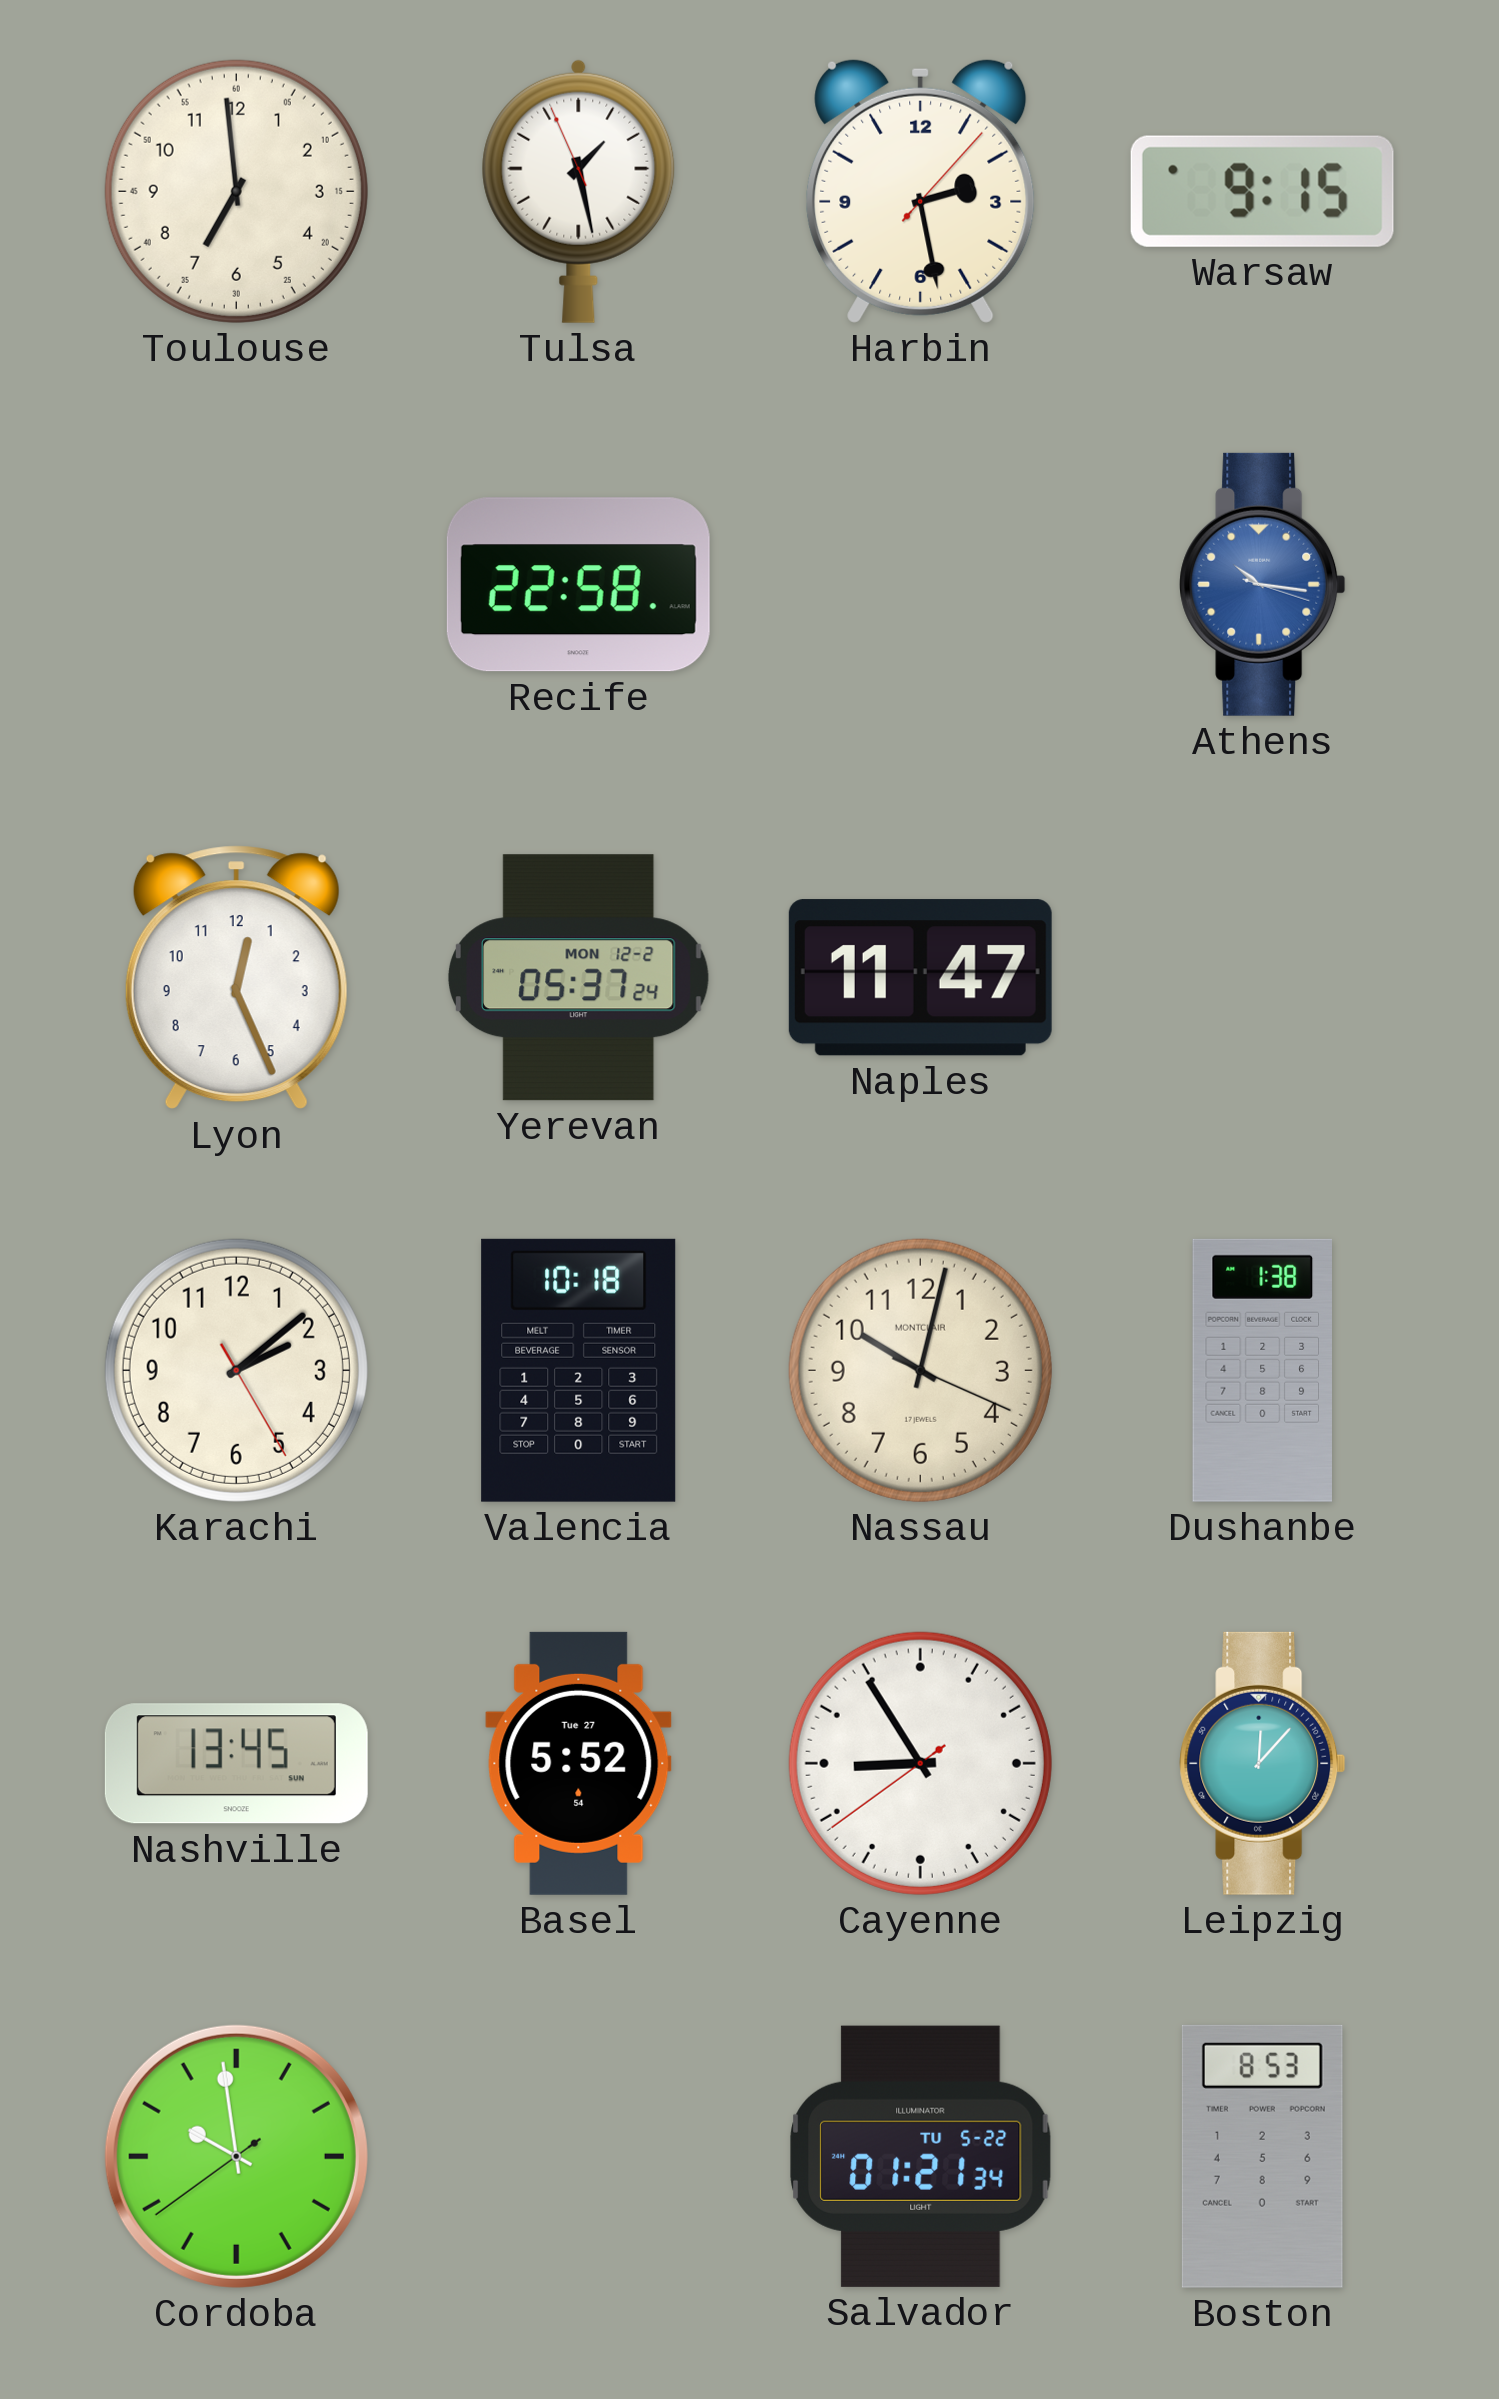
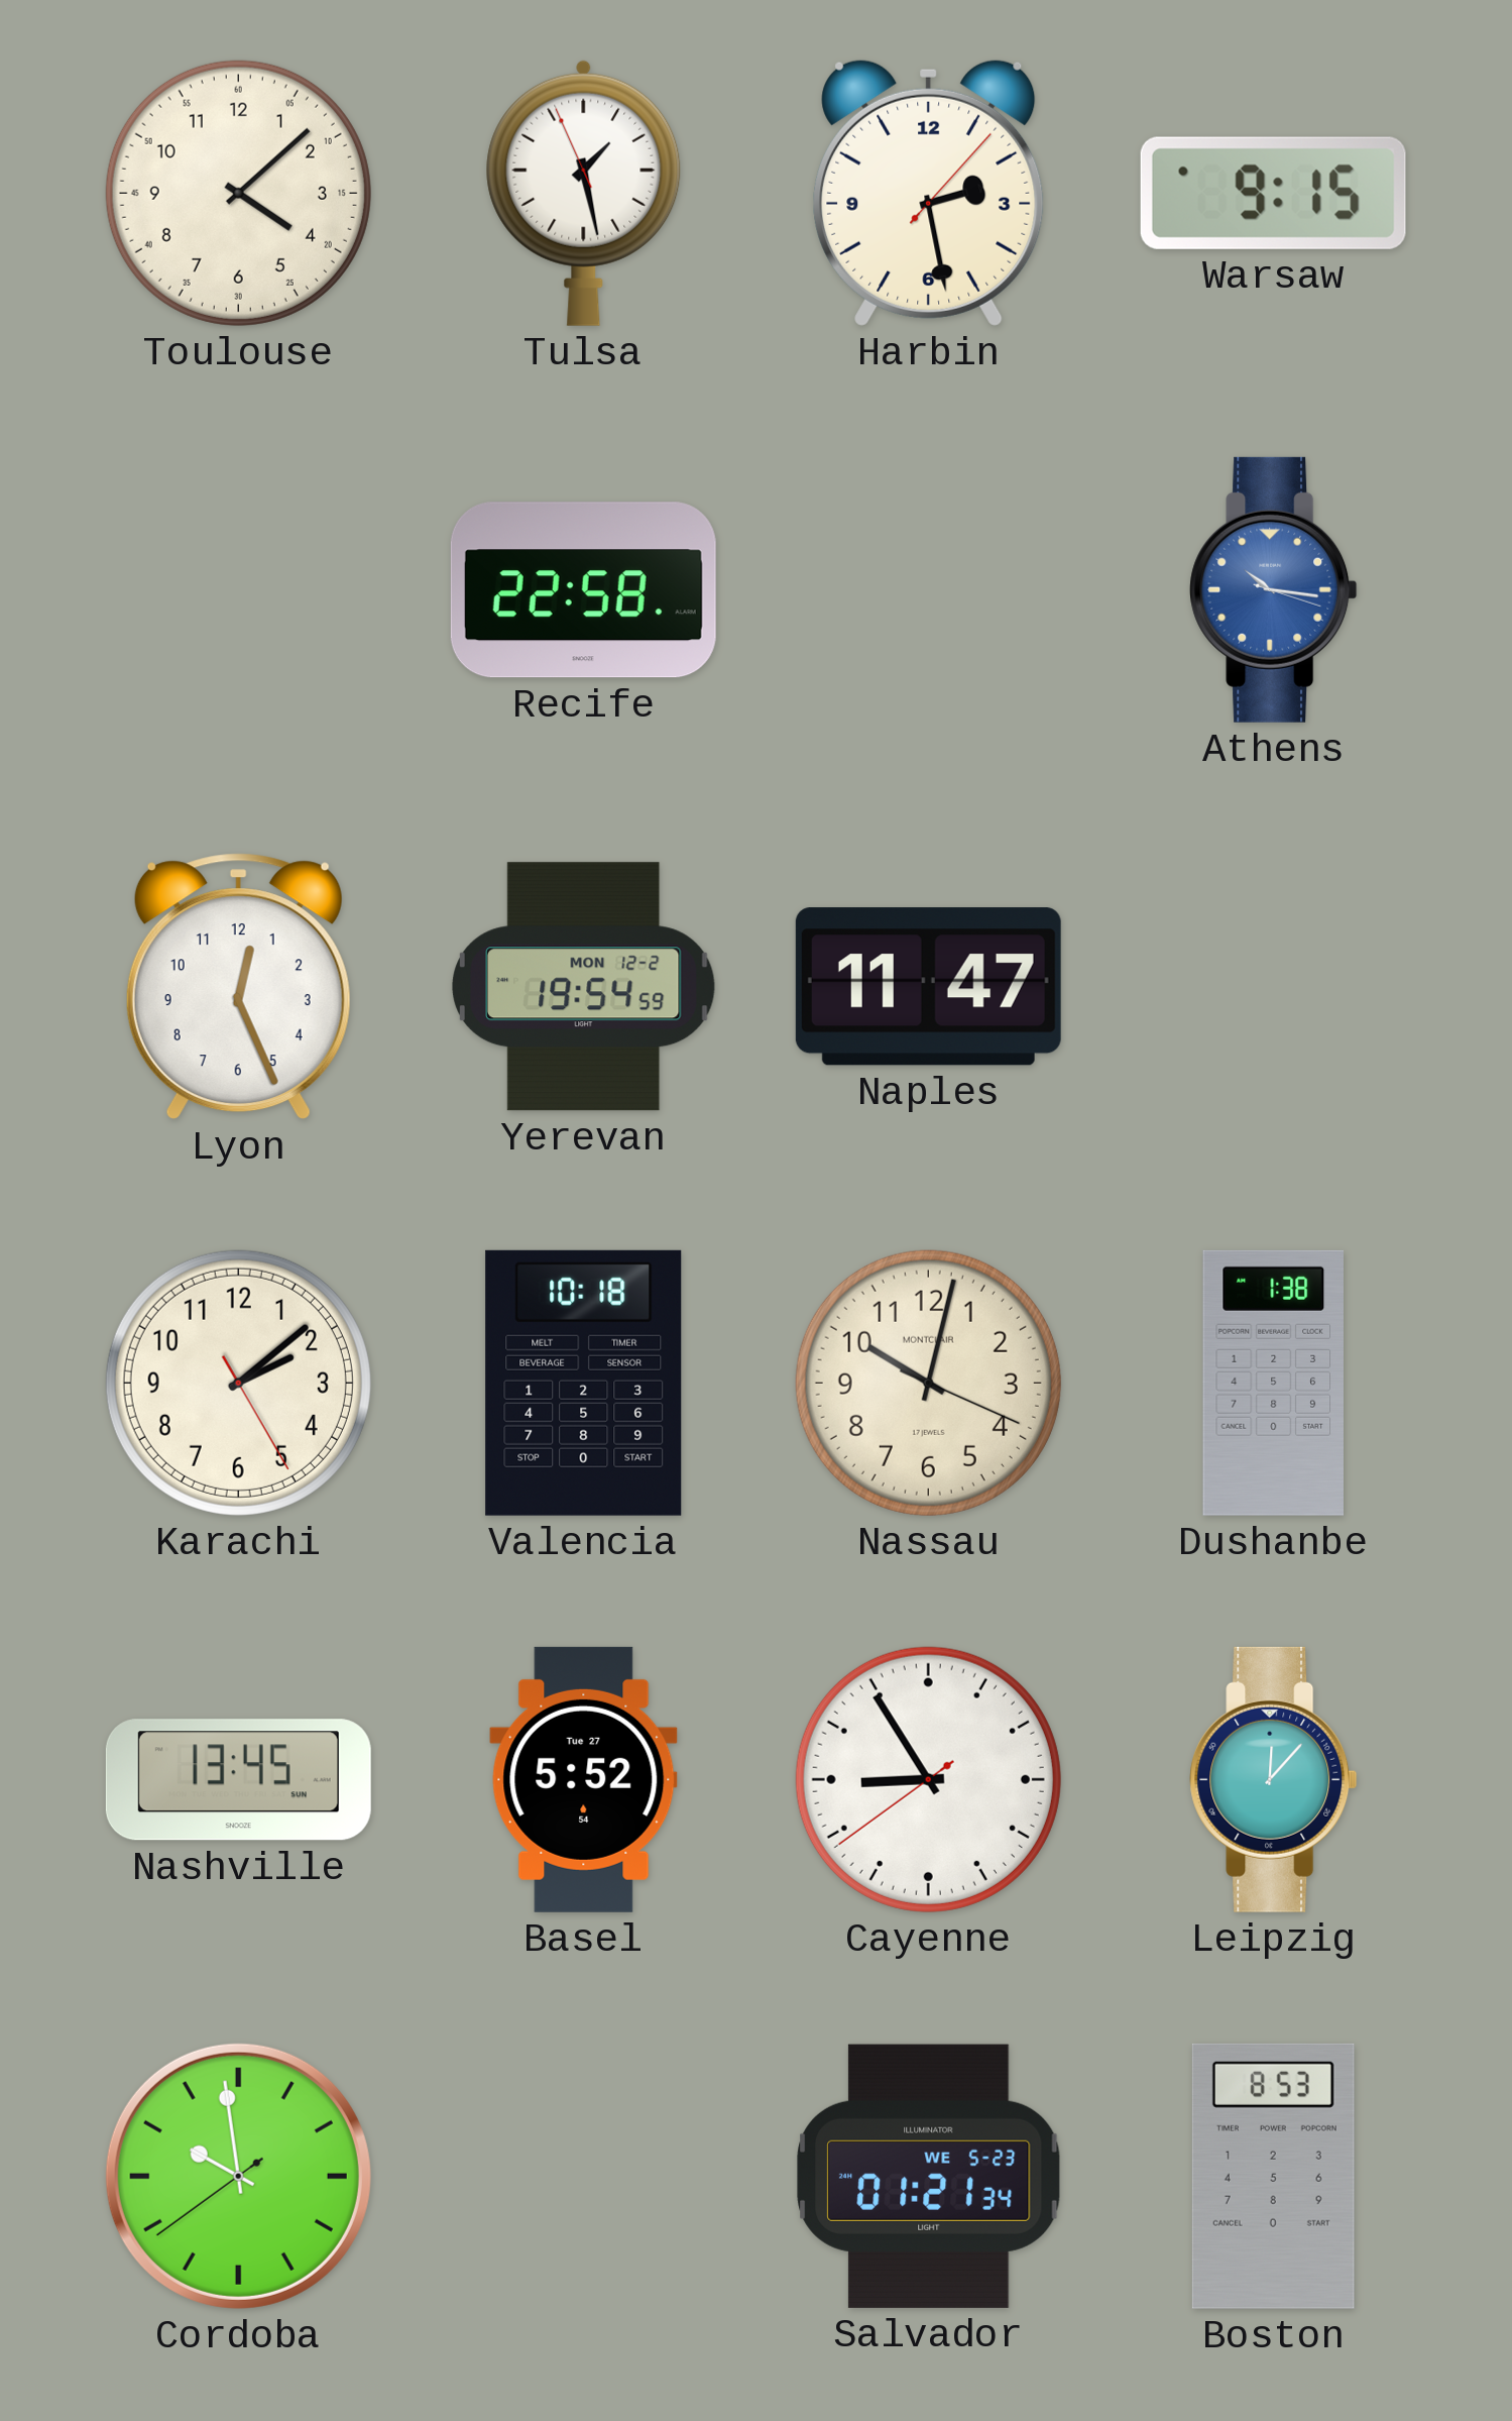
Toulouse: 6:59 -> 4:08
Yerevan: 05:37 -> 19:54
Salvador date: TU 5-22 -> WE 5-23
